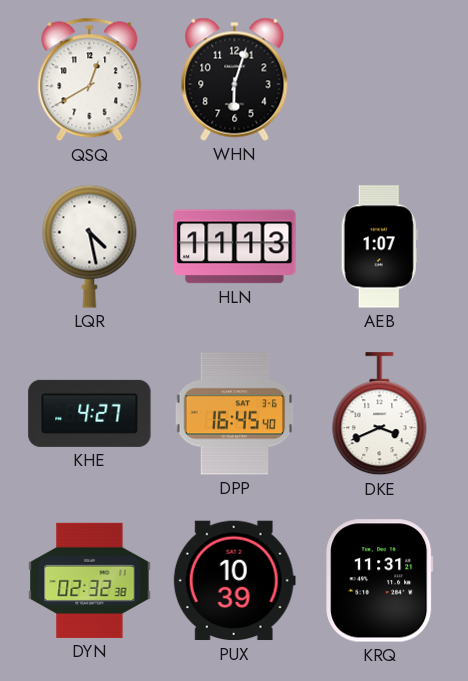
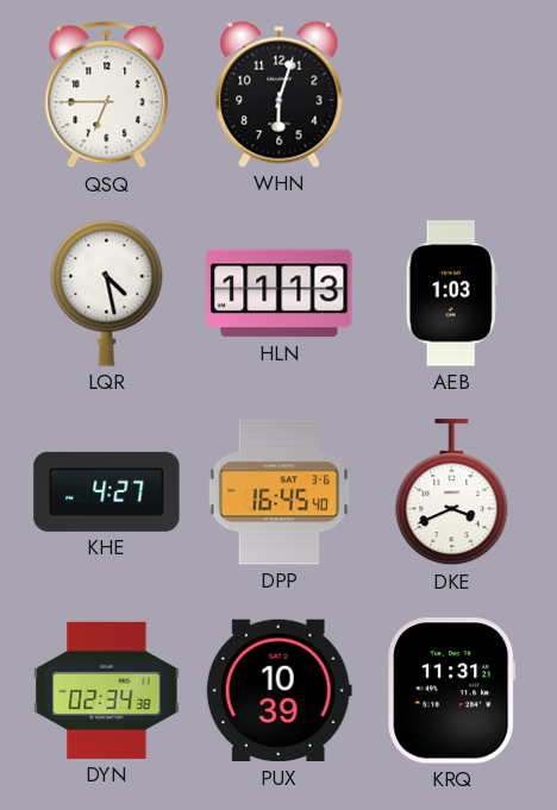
QSQ: 12:40 -> 6:45
AEB: 1:07 -> 1:03
DYN: 02:32 -> 02:34
